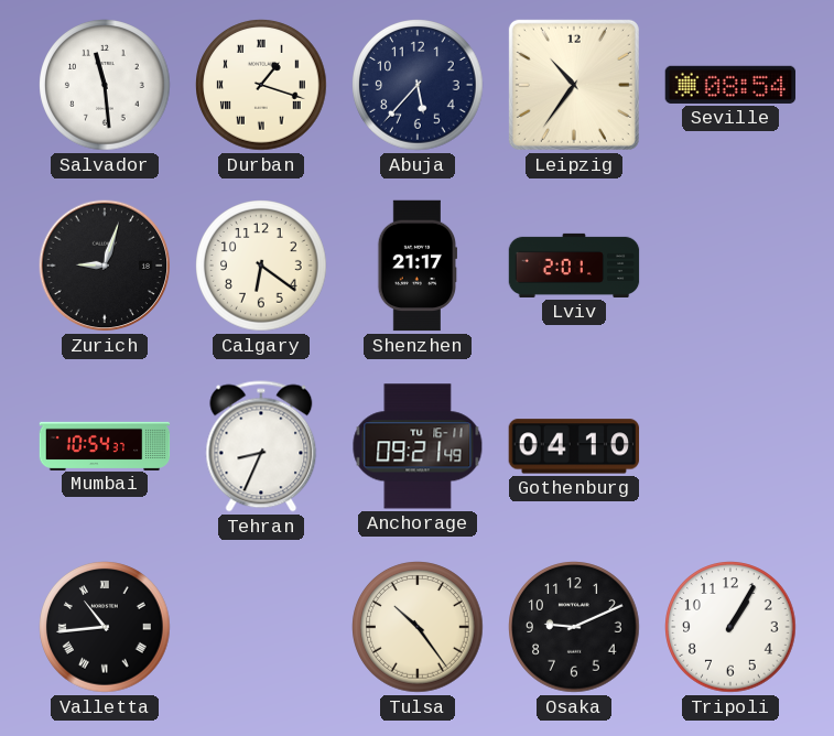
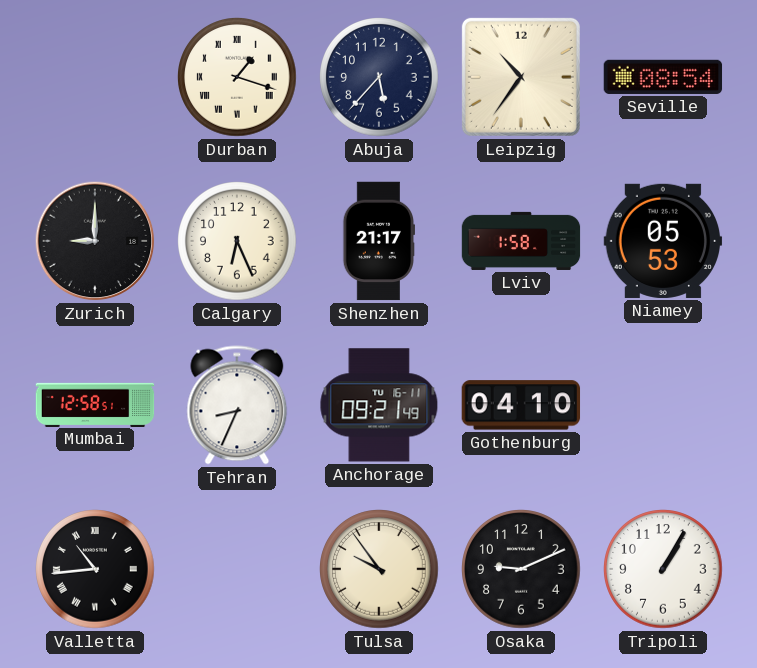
Salvador: 11:29 -> none
Zurich: 9:03 -> 9:00
Calgary: 6:21 -> 6:26
Lviv: 2:01 -> 1:58
Niamey: none -> 05:53
Mumbai: 10:54 -> 12:58
Tulsa: 10:24 -> 9:54
